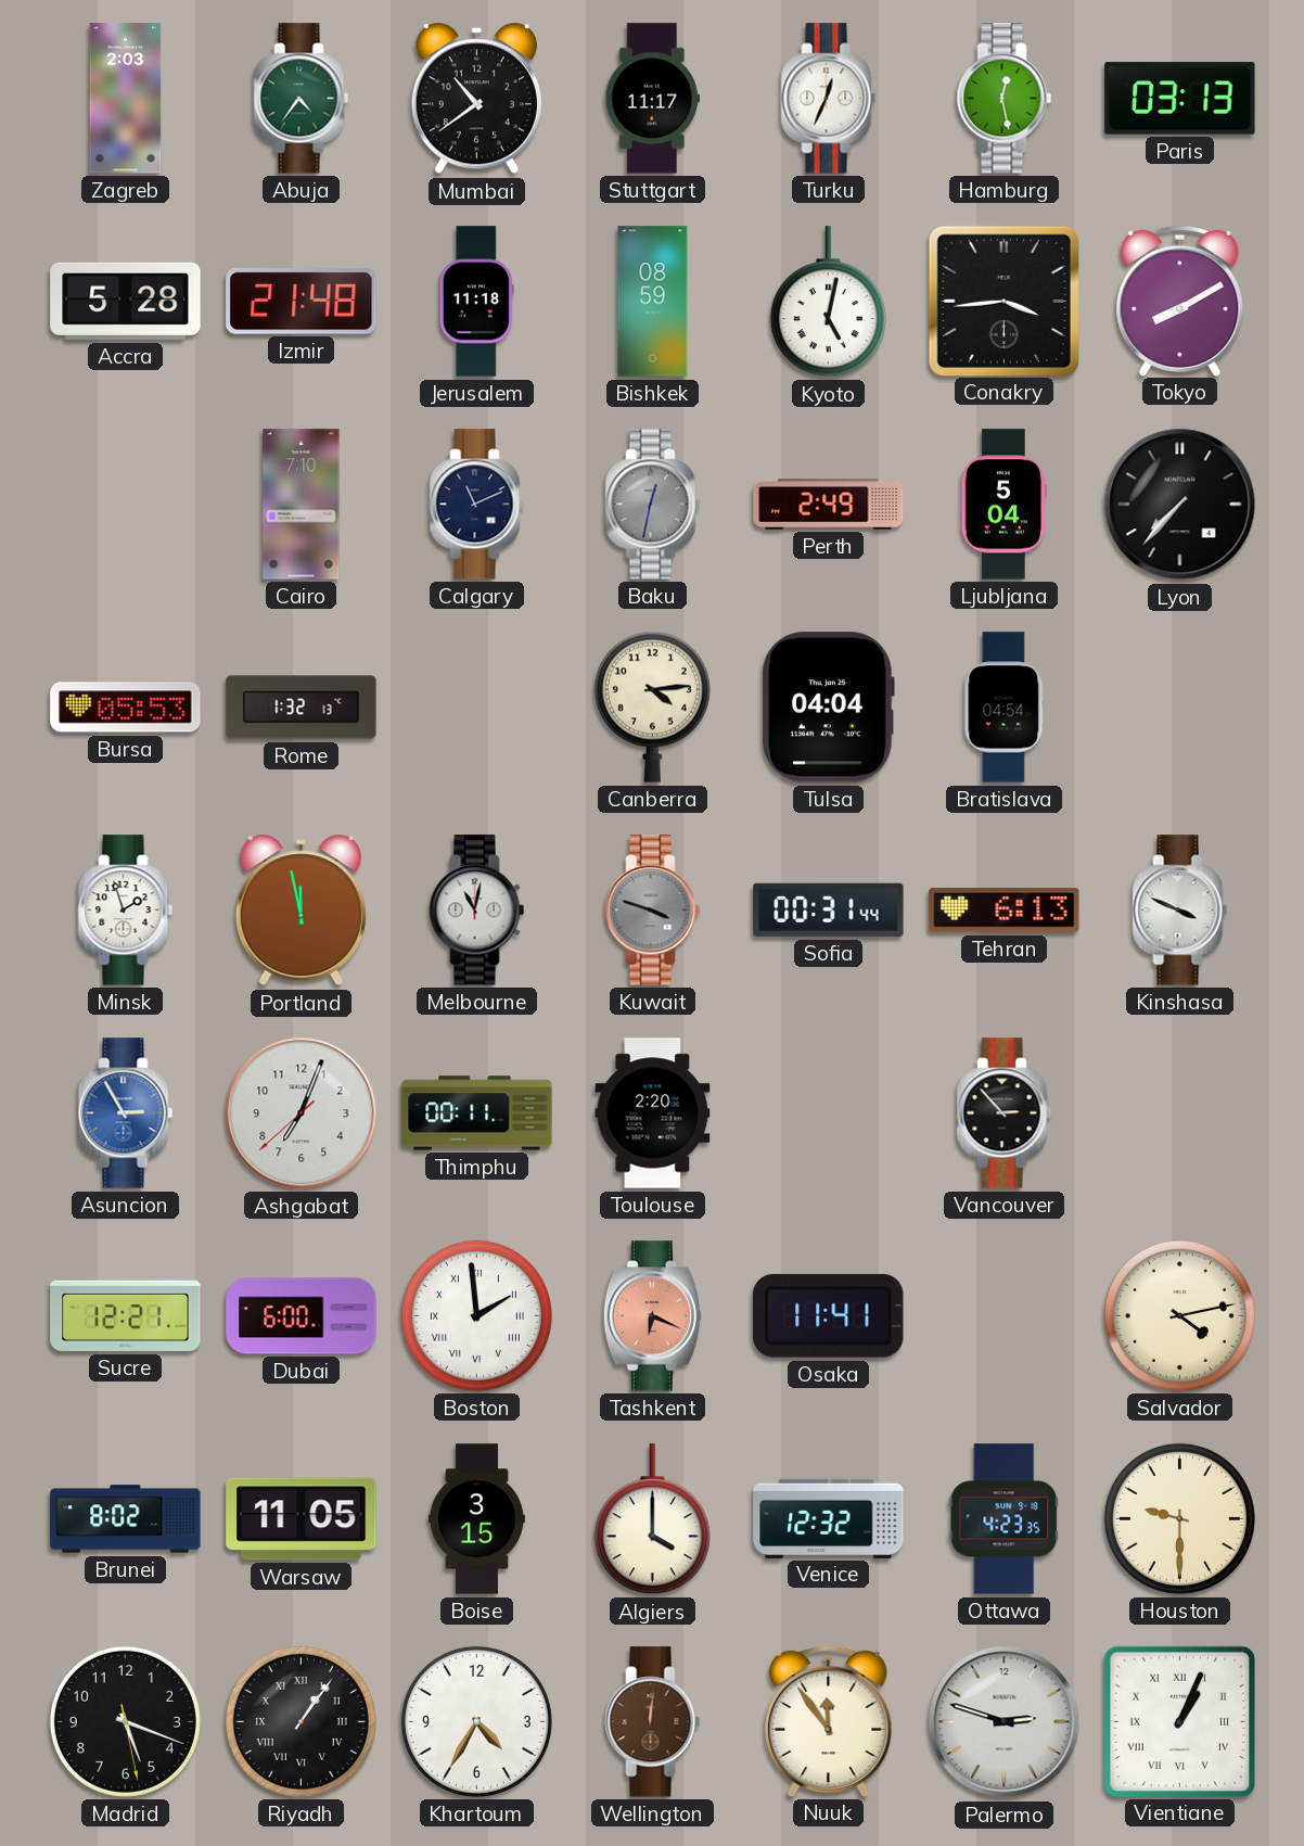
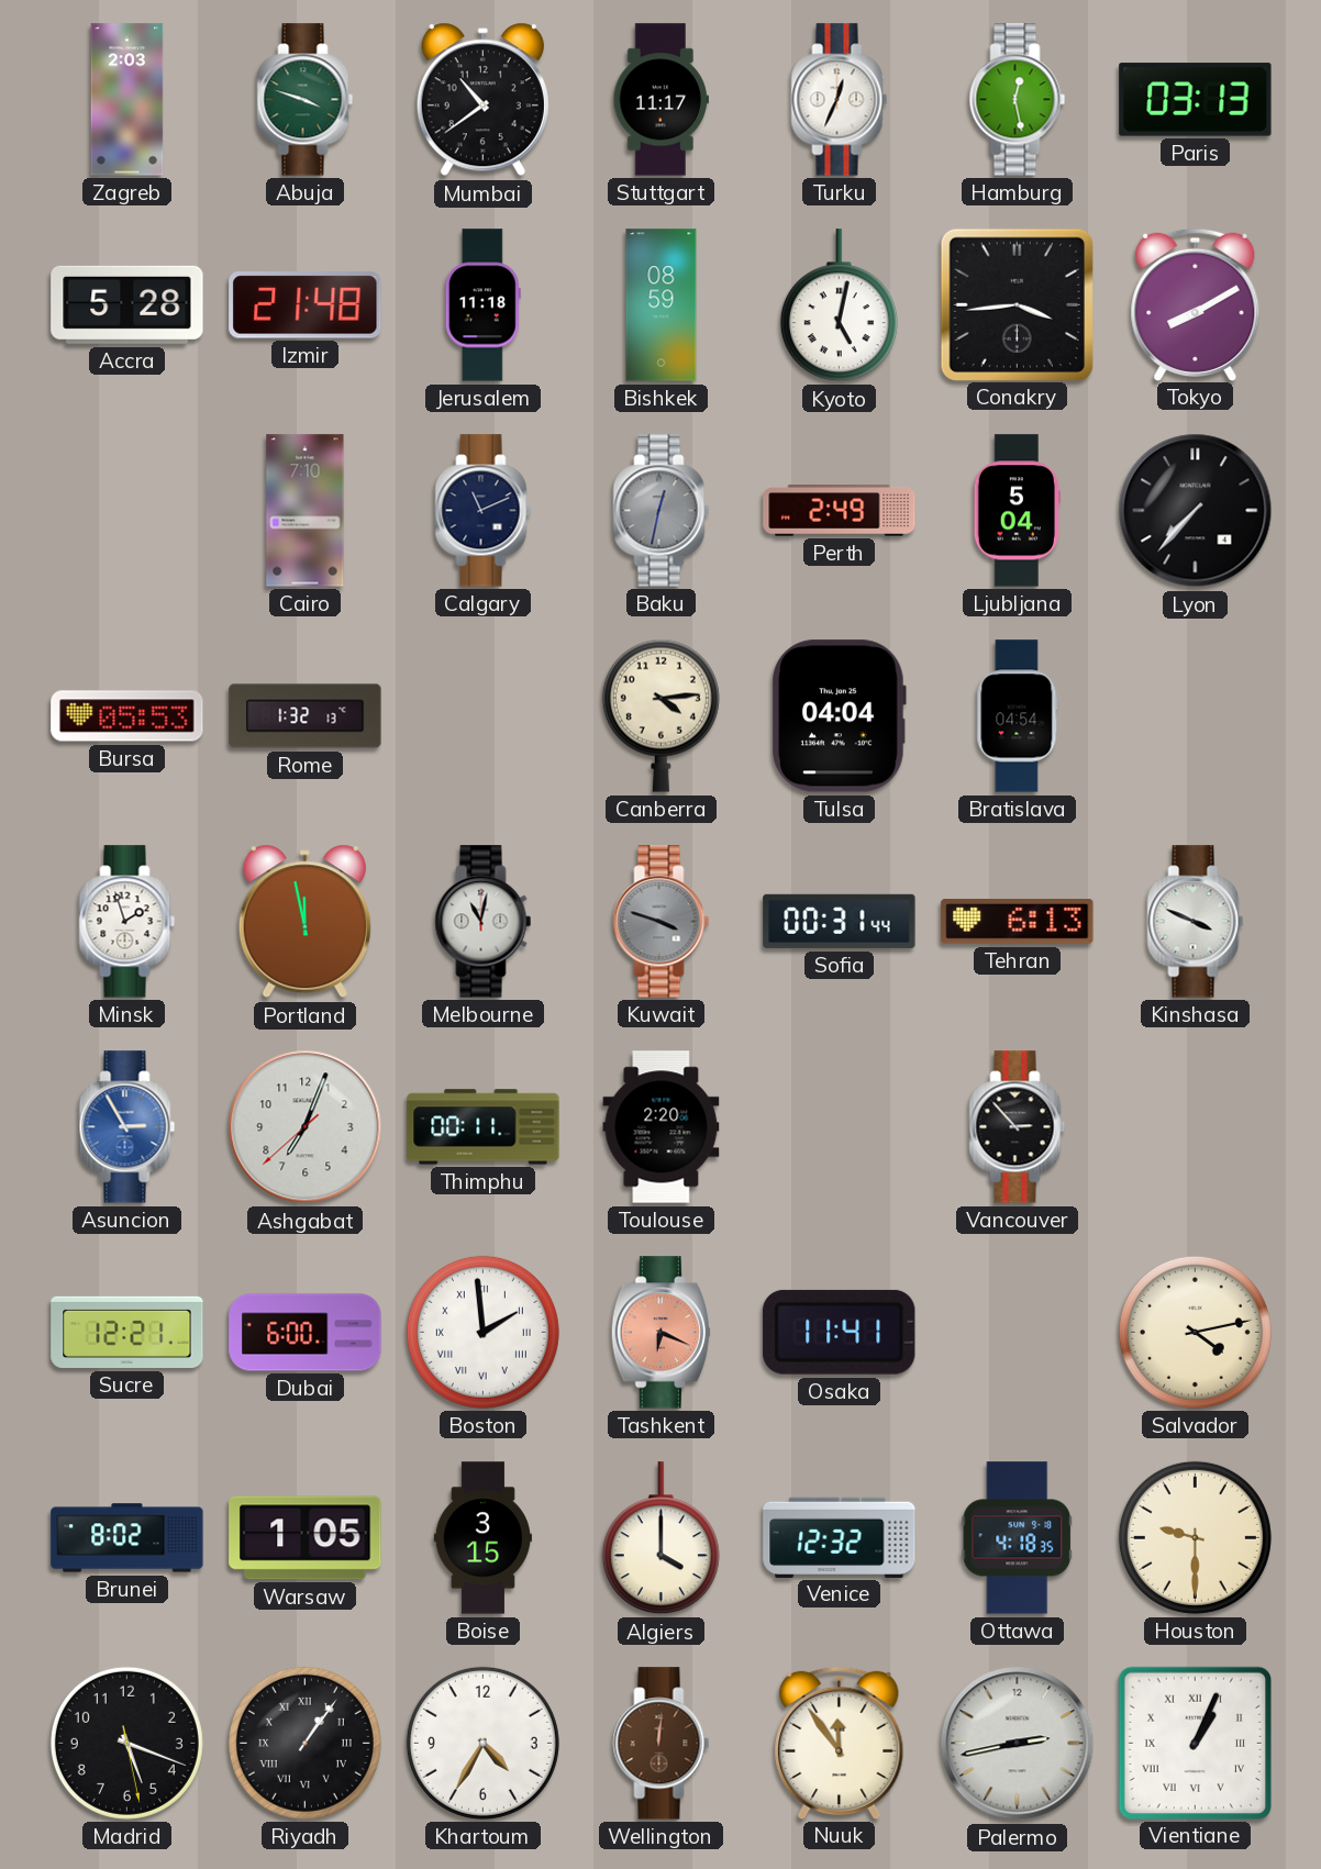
Abuja: 4:36 -> 3:48
Warsaw: 11:05 -> 1:05
Ottawa: 4:23 -> 4:18
Palermo: 2:48 -> 2:43
